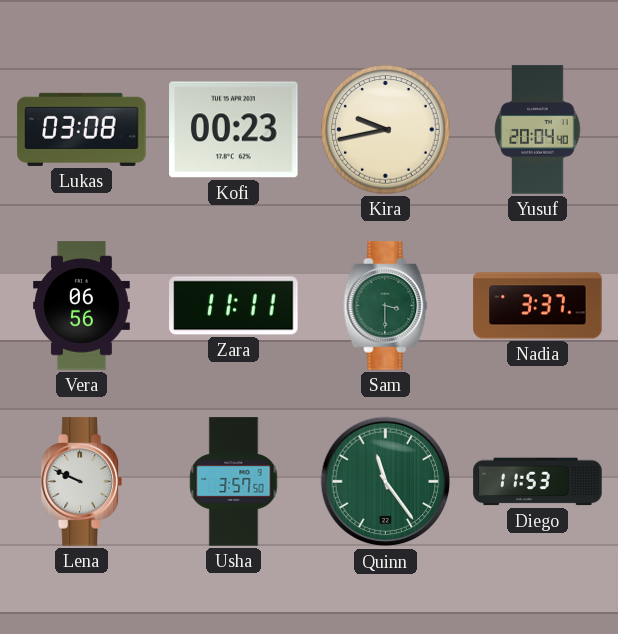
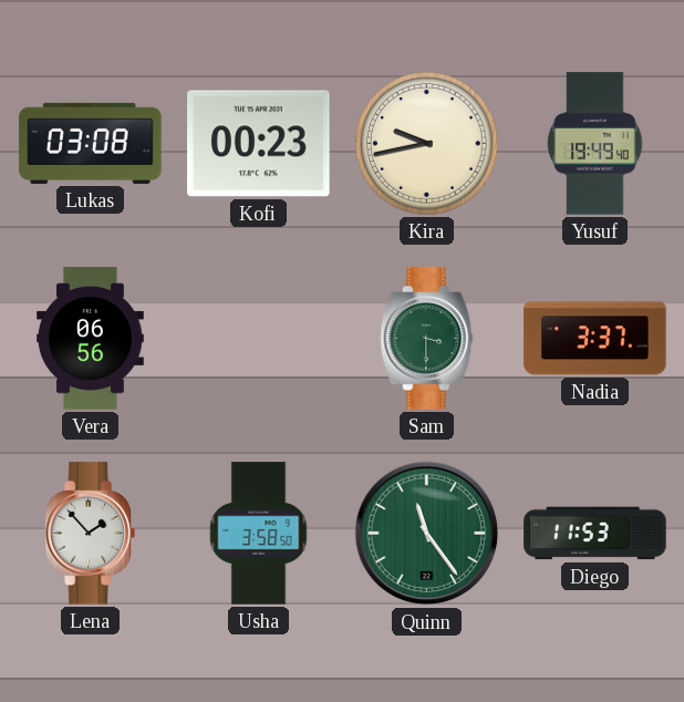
Yusuf: 20:04 -> 19:49
Zara: 11:11 -> none
Lena: 9:49 -> 1:53
Usha: 3:57 -> 3:58
